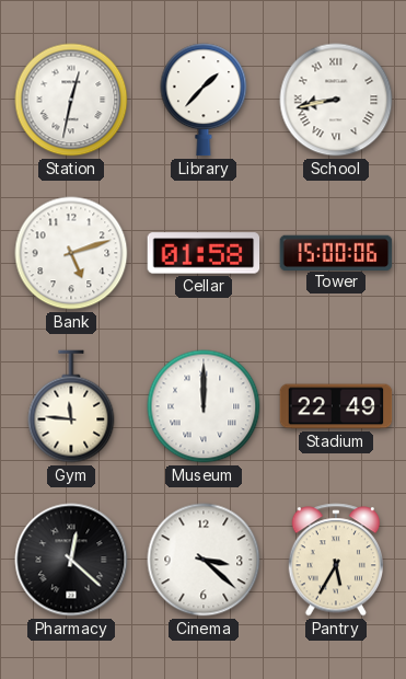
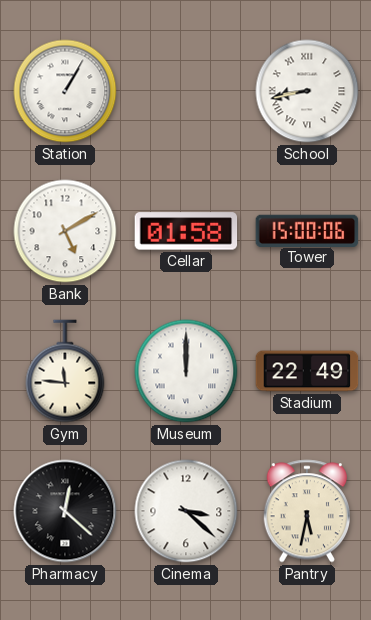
Station: 12:32 -> 1:05
Library: 1:37 -> none
Bank: 5:12 -> 5:10
Pantry: 5:35 -> 5:32
